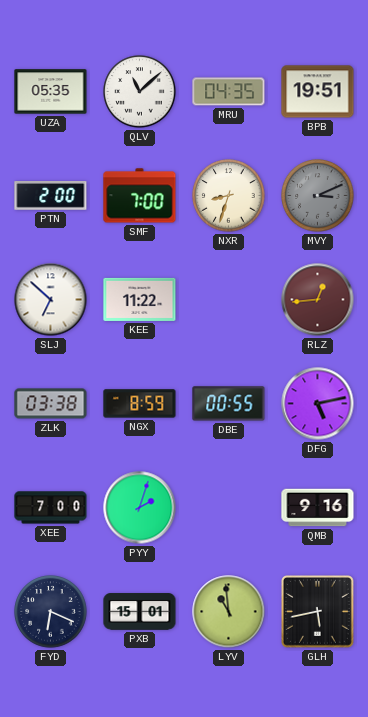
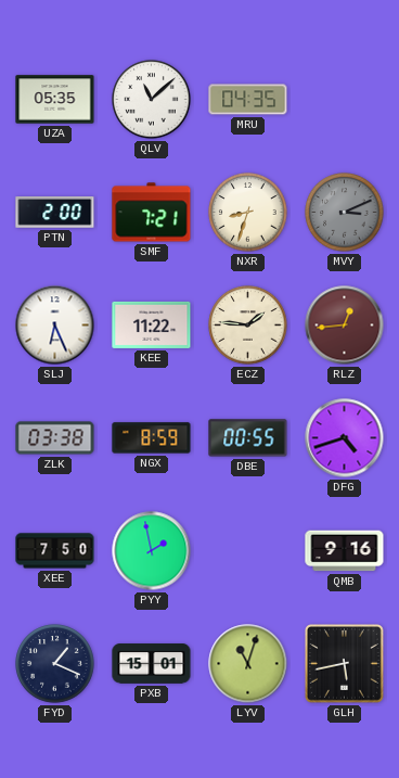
BPB: 19:51 -> none
SMF: 7:00 -> 7:21
SLJ: 6:52 -> 6:26
ECZ: none -> 1:46
DFG: 5:13 -> 4:42
XEE: 7:00 -> 7:50
PYY: 2:03 -> 1:58
FYD: 6:19 -> 1:19
LYV: 10:59 -> 11:03
